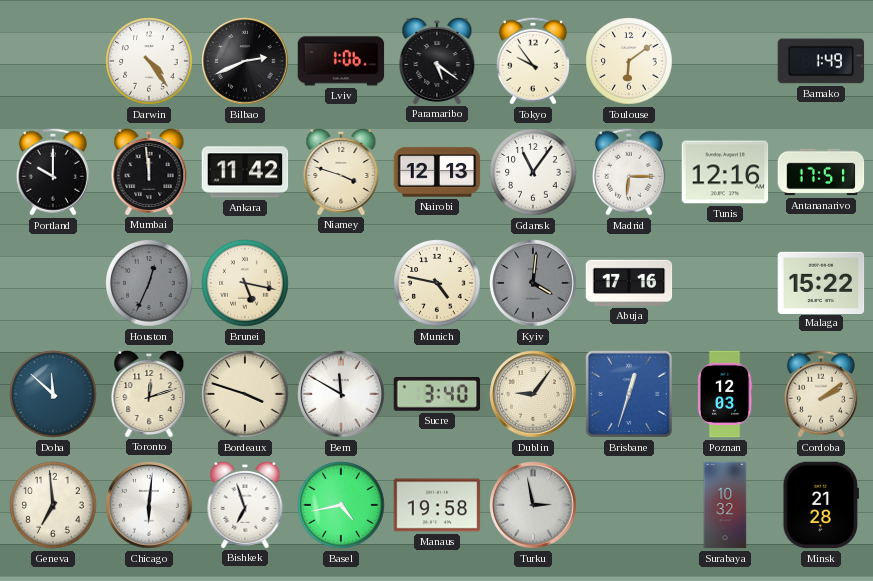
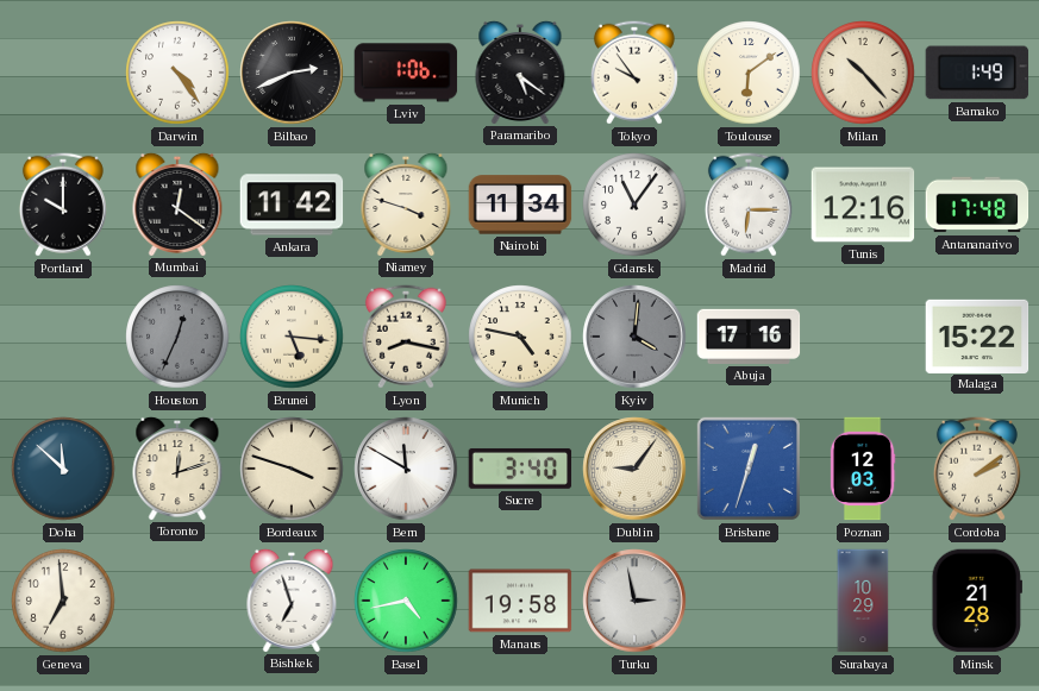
Milan: none -> 10:23
Mumbai: 11:59 -> 12:21
Nairobi: 12:13 -> 11:34
Antananarivo: 17:51 -> 17:48
Brunei: 5:17 -> 5:16
Lyon: none -> 8:17
Chicago: 6:01 -> none
Surabaya: 10:32 -> 10:29
